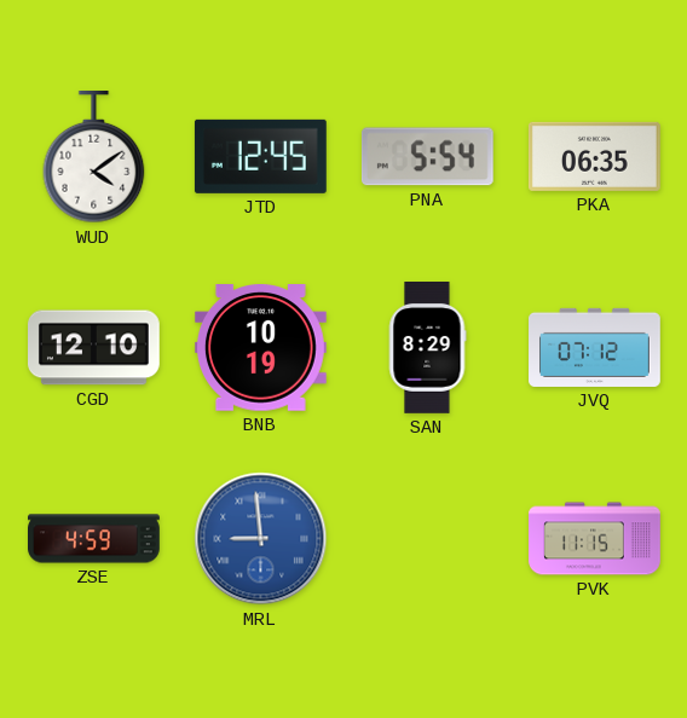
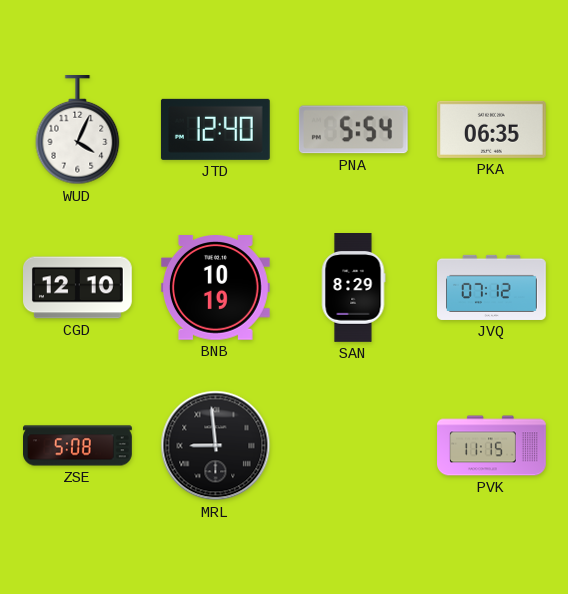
WUD: 4:09 -> 4:04
JTD: 12:45 -> 12:40
ZSE: 4:59 -> 5:08
MRL dial: blue -> black
